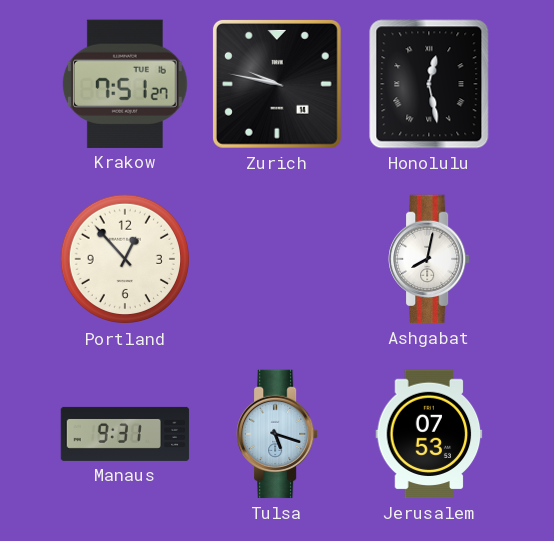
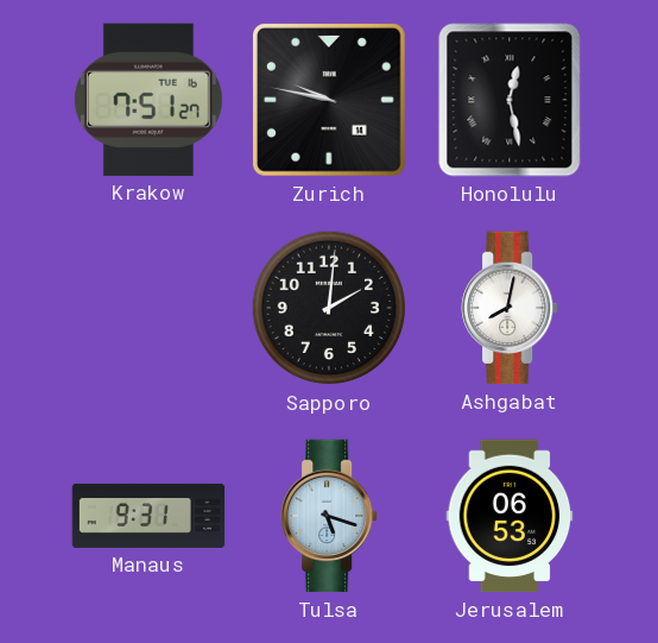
Portland: 12:53 -> none
Sapporo: none -> 2:01
Jerusalem: 07:53 -> 06:53
